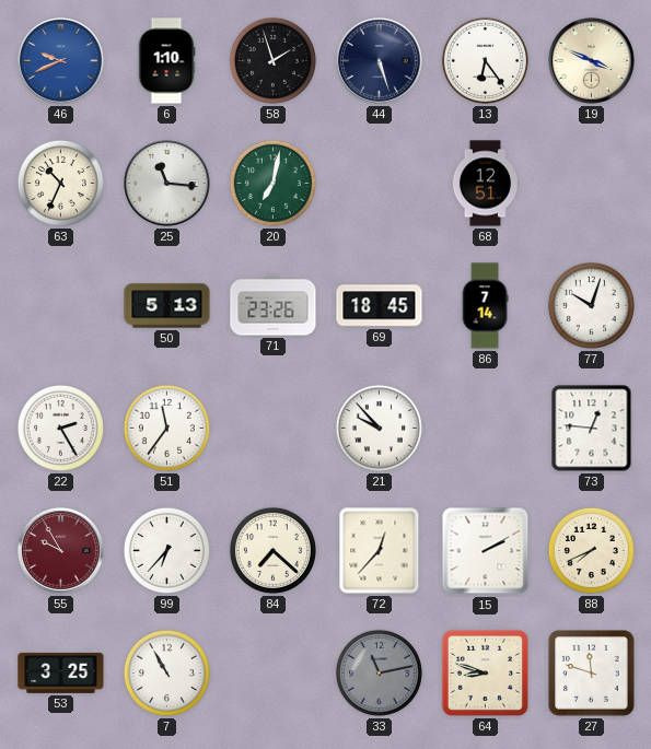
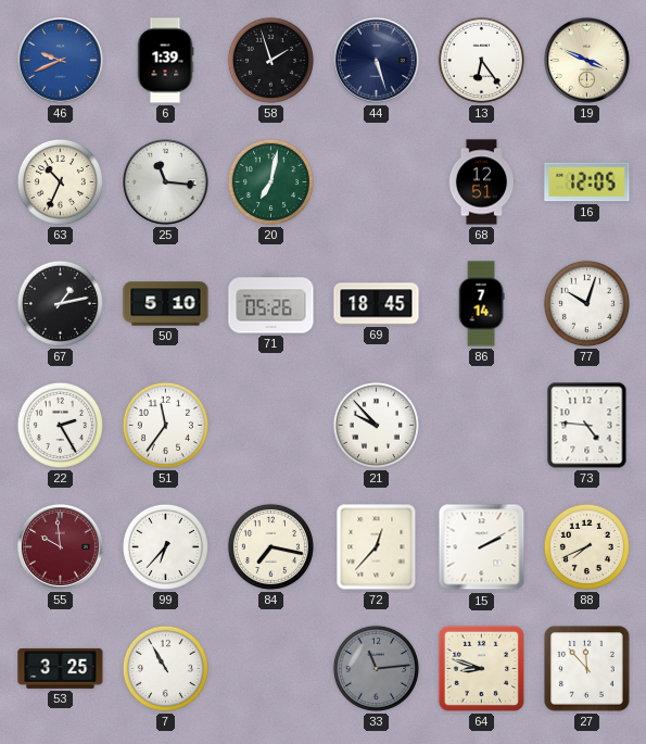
6: 1:10 -> 1:39
16: none -> 12:05
67: none -> 1:13
50: 5:13 -> 5:10
71: 23:26 -> 05:26
73: 12:46 -> 4:46
55: 9:55 -> 9:59
84: 7:22 -> 7:17
33: 11:13 -> 11:14
27: 11:48 -> 11:53
